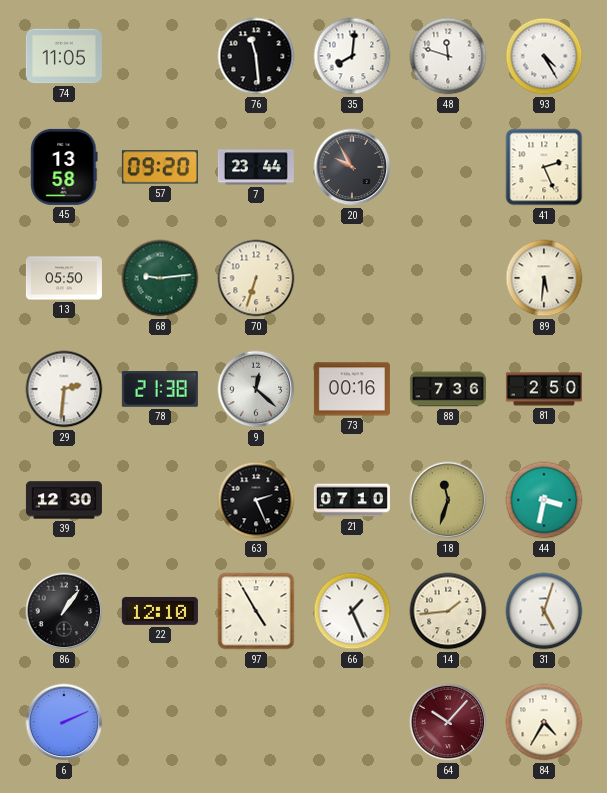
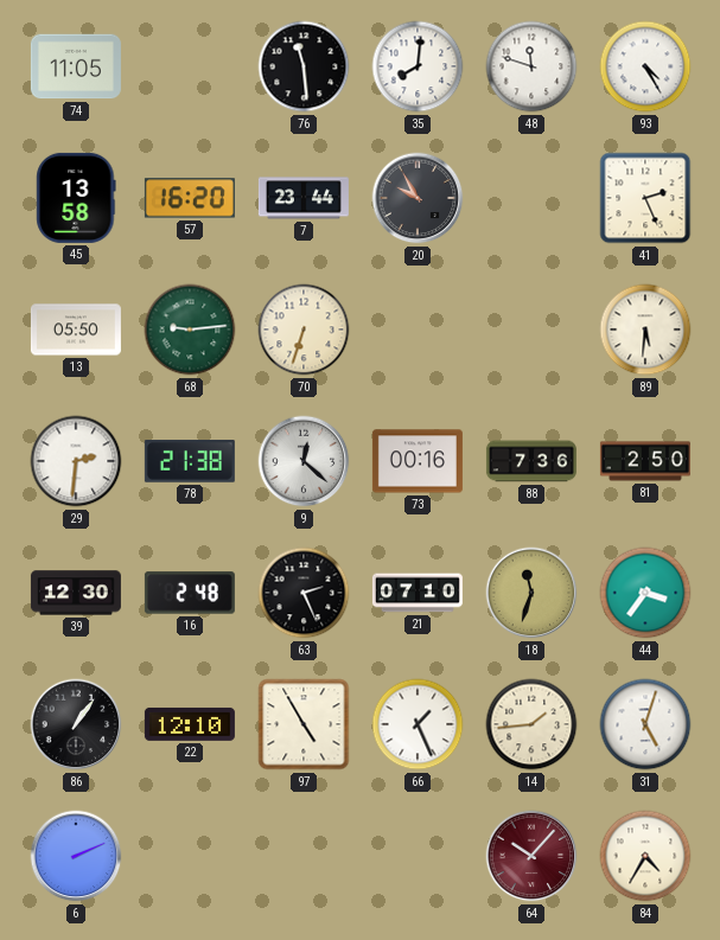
57: 09:20 -> 16:20
16: none -> 2:48
44: 3:32 -> 3:36
